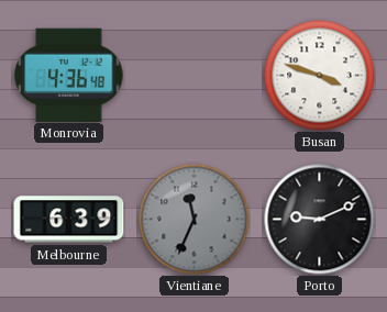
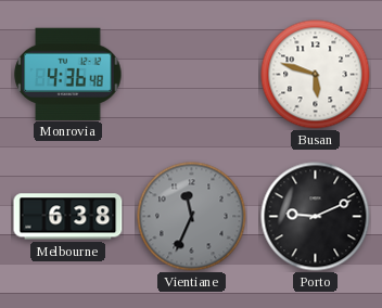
Busan: 3:48 -> 5:48
Melbourne: 6:39 -> 6:38
